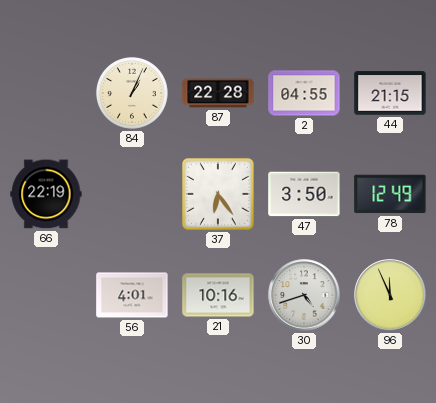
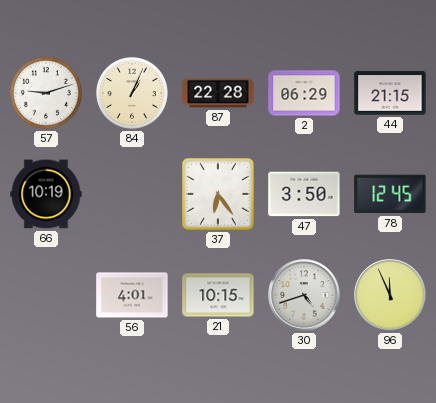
57: none -> 9:12
2: 04:55 -> 06:29
66: 22:19 -> 10:19
78: 12:49 -> 12:45
21: 10:16 -> 10:15
